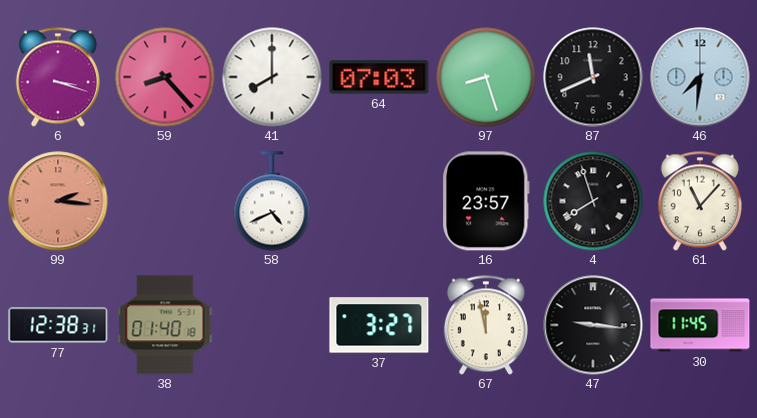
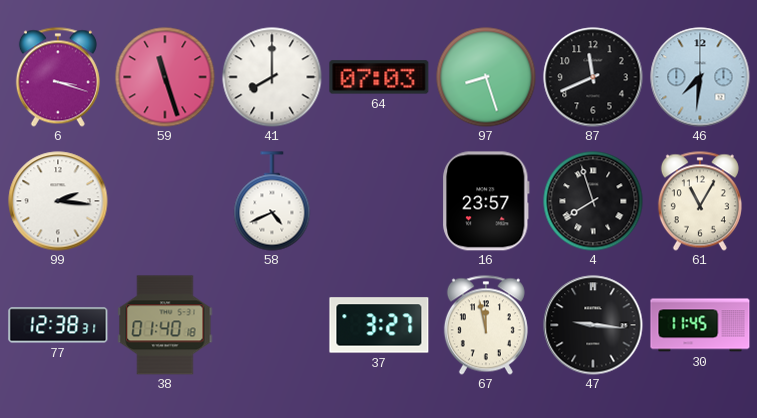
59: 8:23 -> 11:27
99 dial: salmon -> white
61: 11:07 -> 11:05
